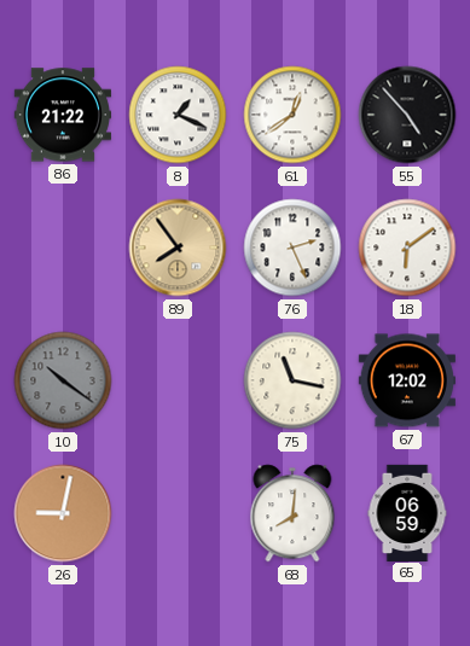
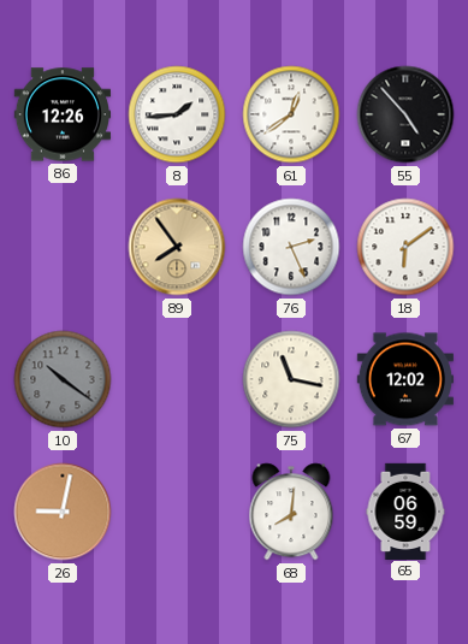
86: 21:22 -> 12:26
8: 1:19 -> 1:44
